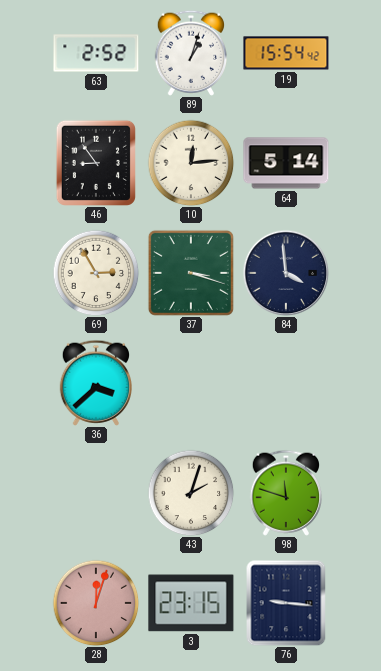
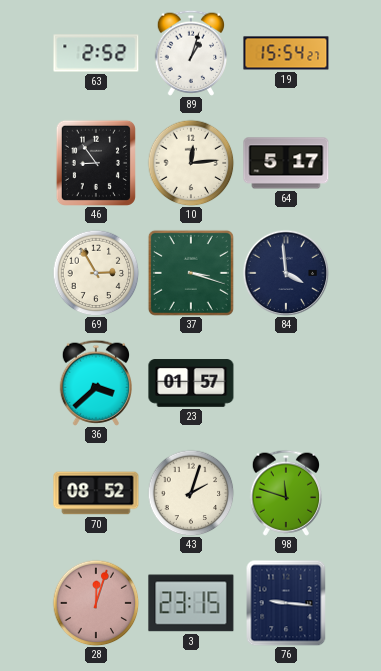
19: 15:54:42 -> 15:54:27
64: 5:14 -> 5:17
23: none -> 01:57
70: none -> 08:52
